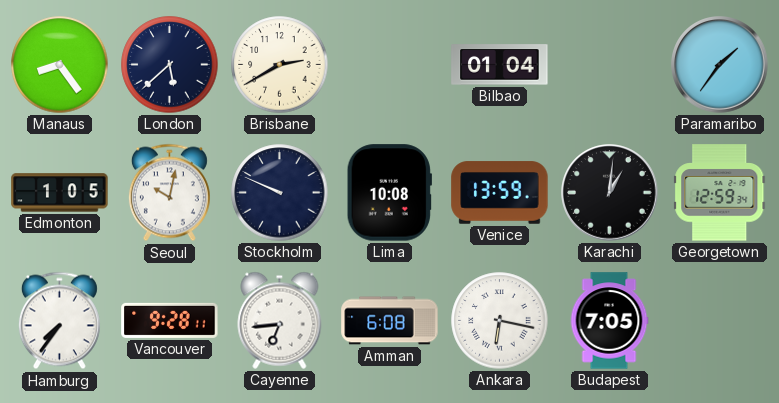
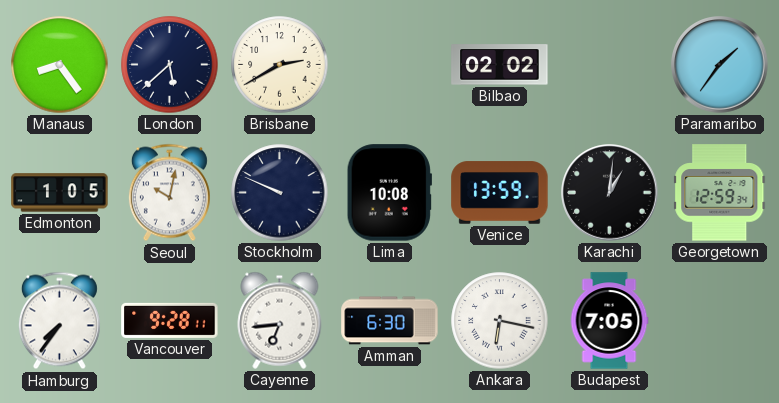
Bilbao: 01:04 -> 02:02
Amman: 6:08 -> 6:30
